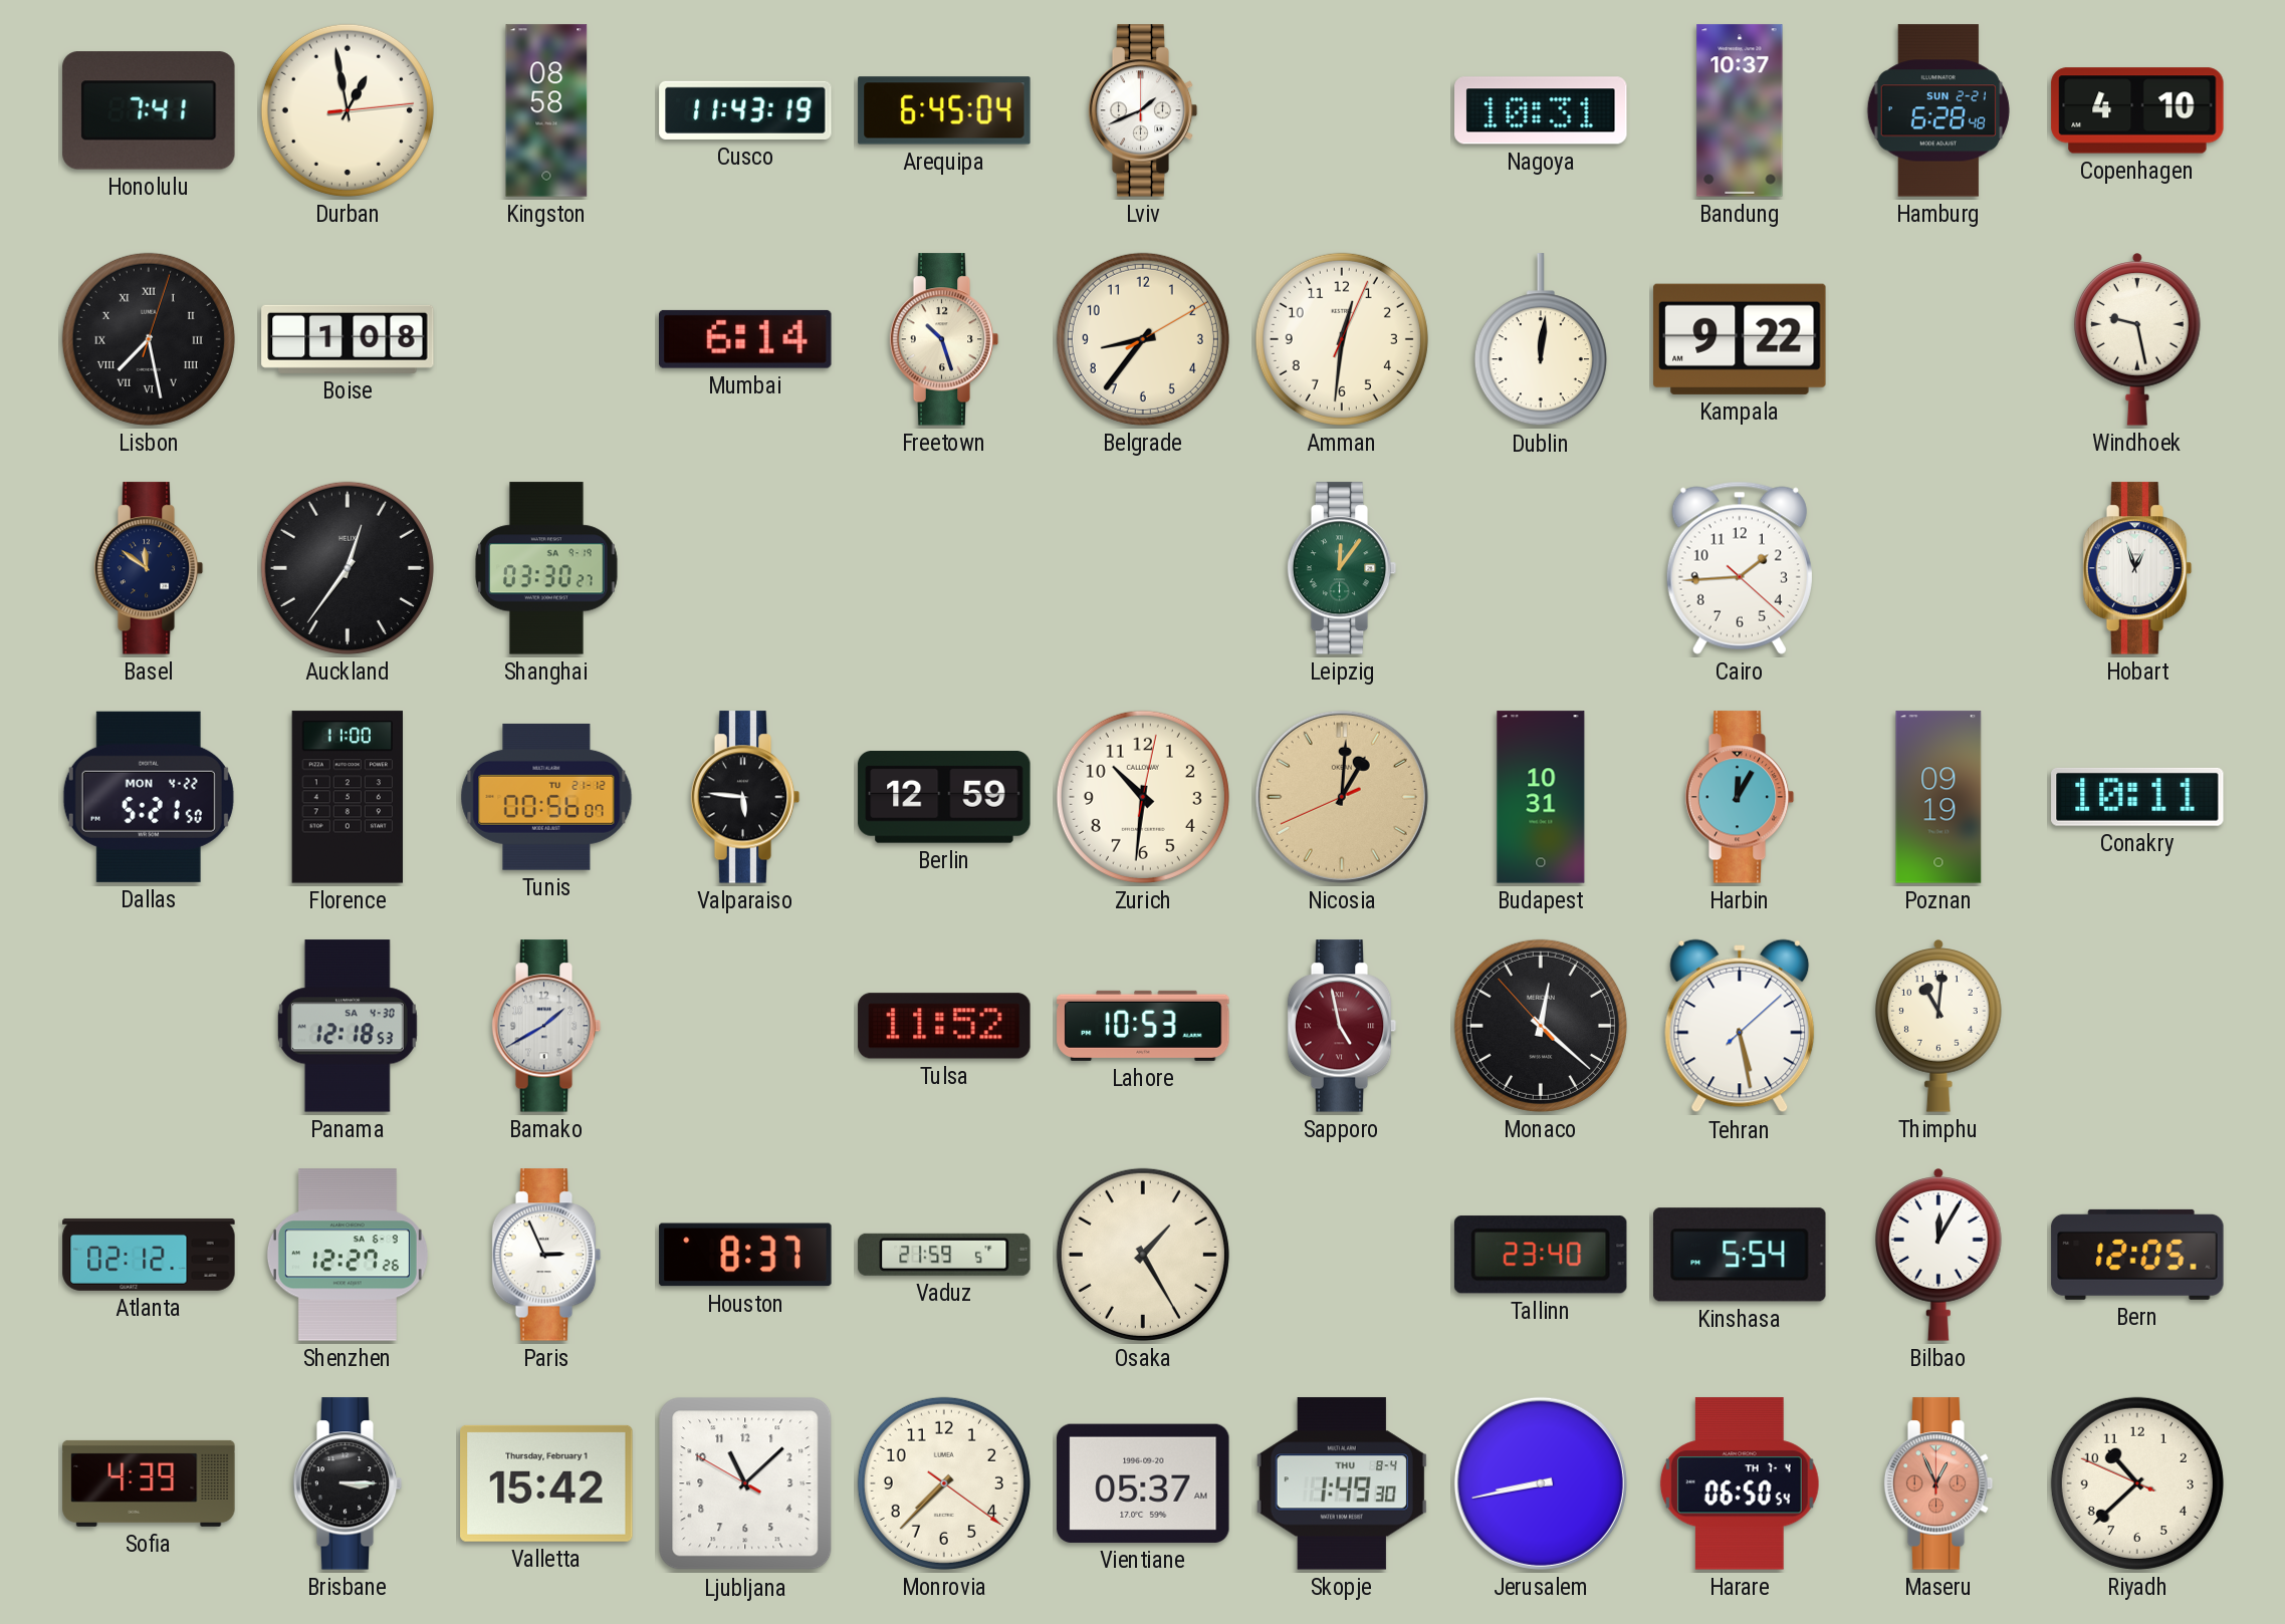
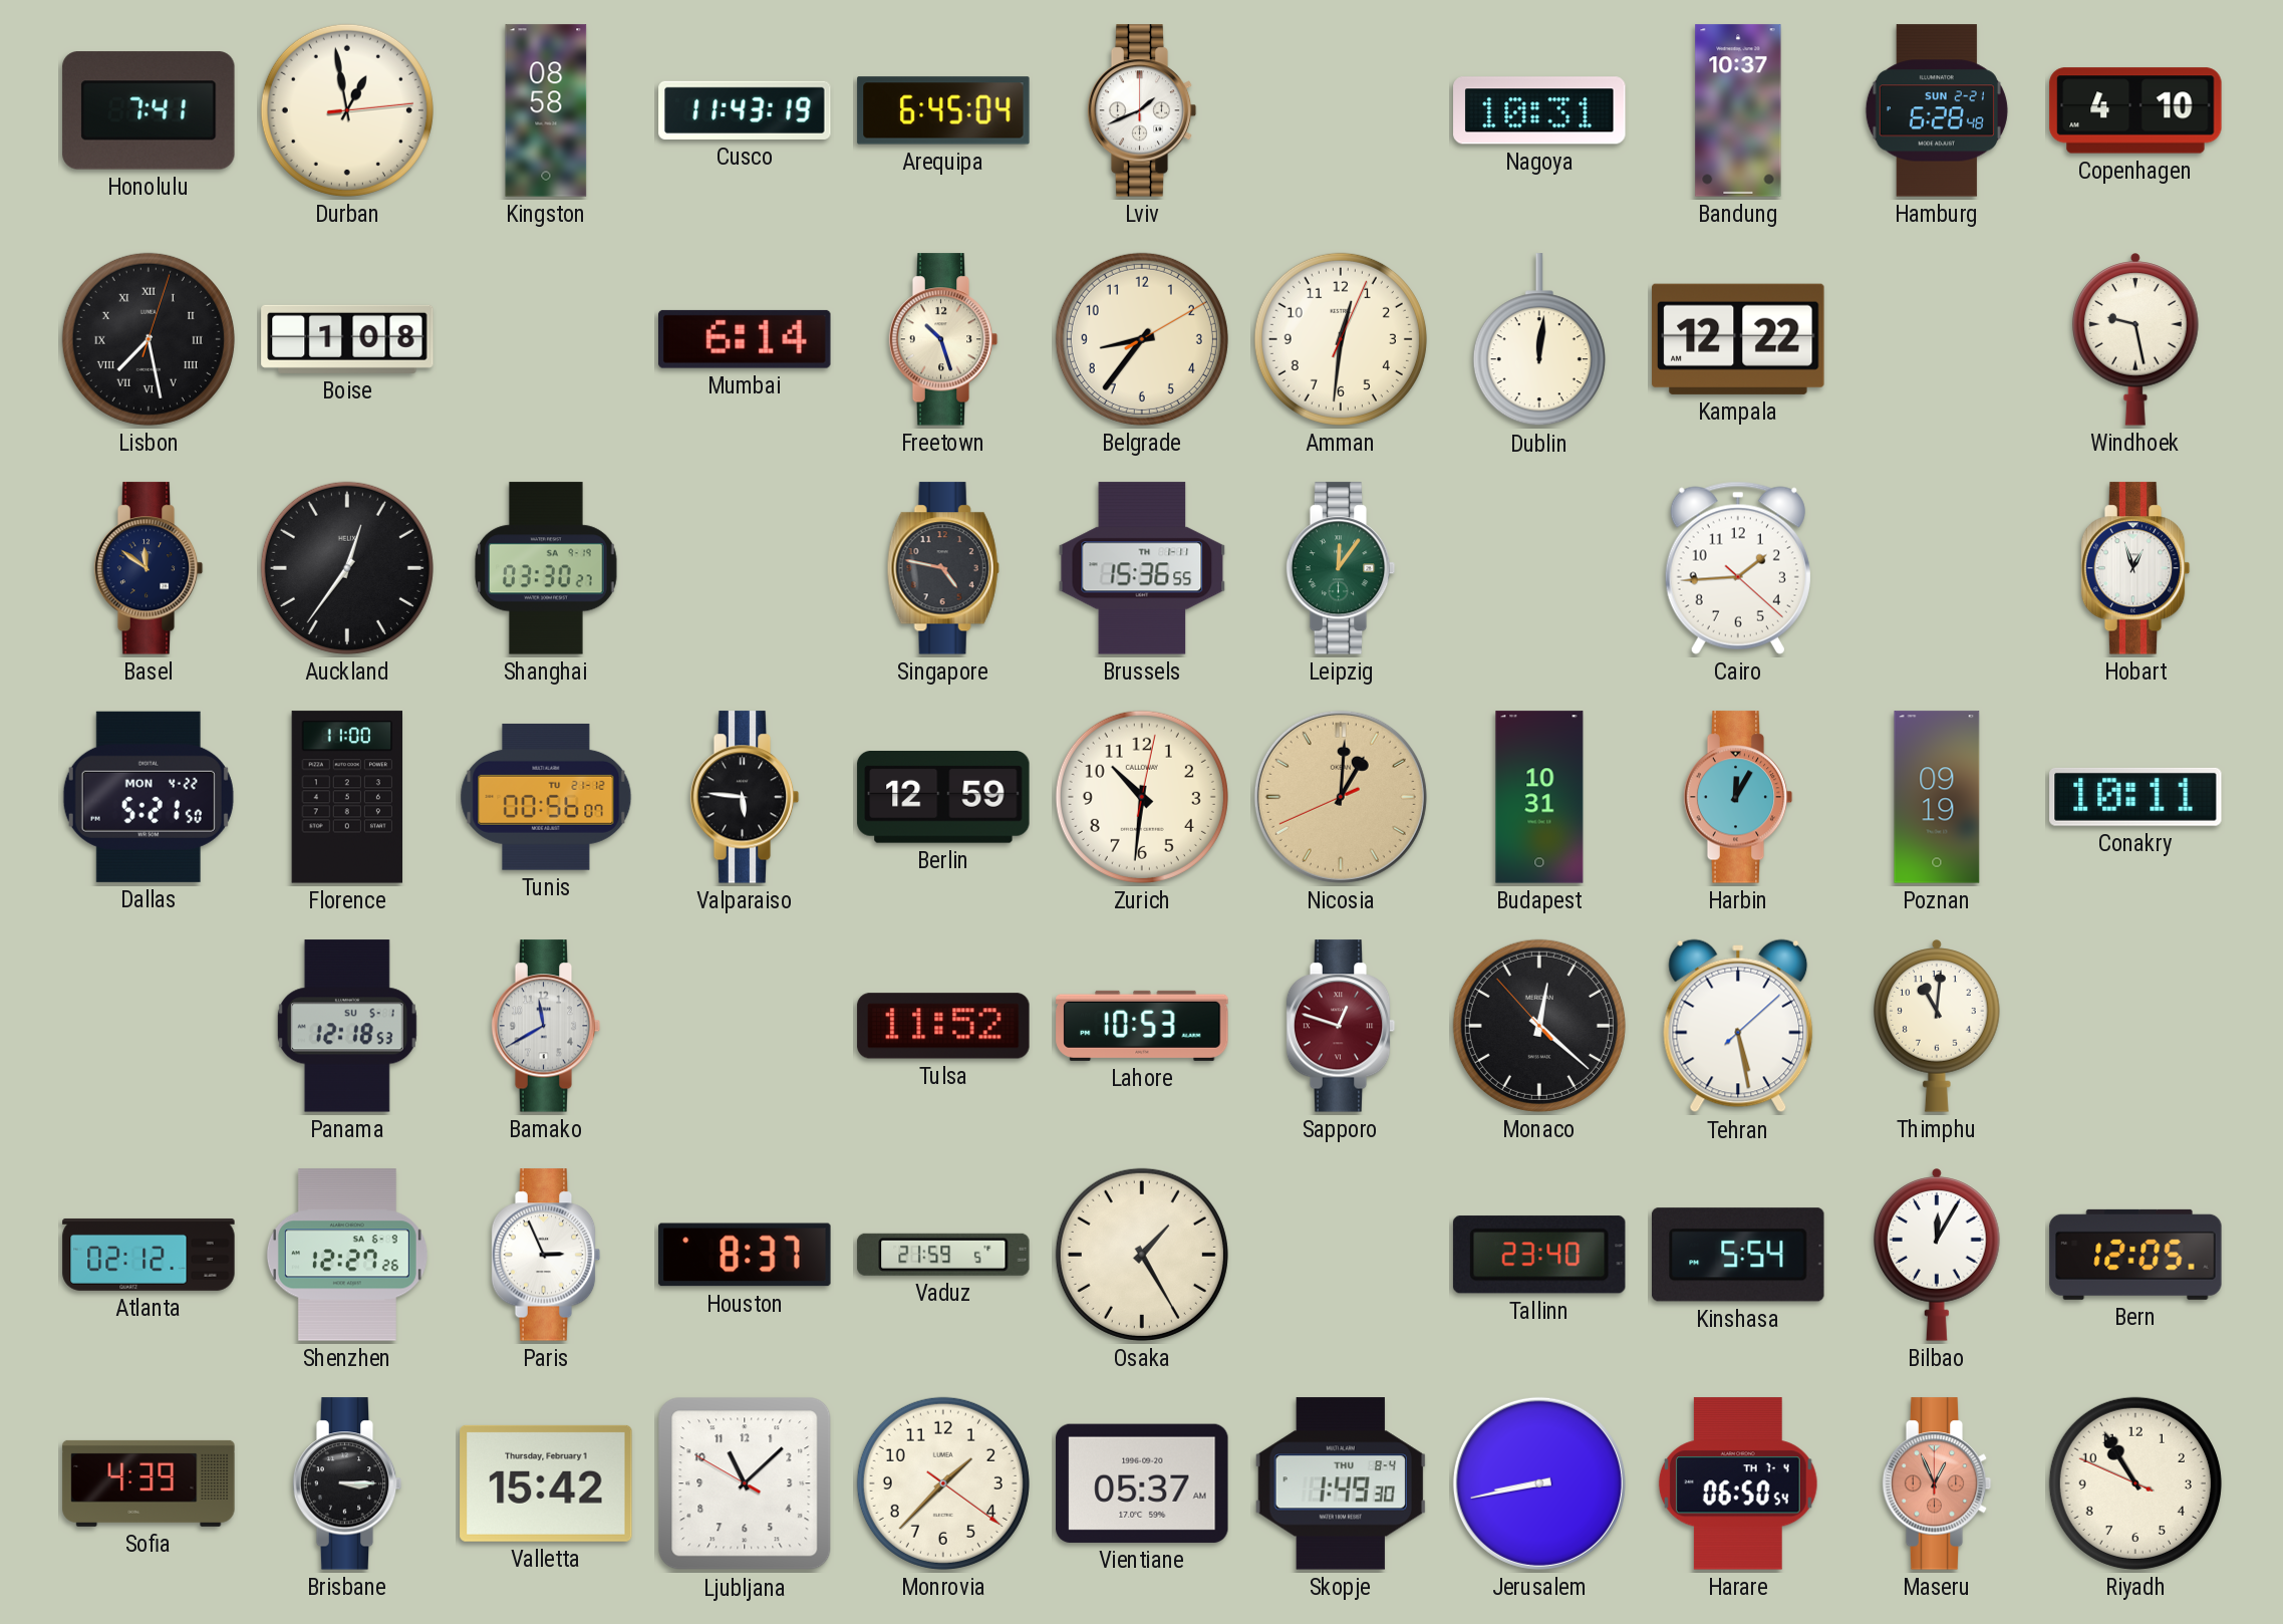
Kampala: 9:22 -> 12:22
Singapore: none -> 4:47
Brussels: none -> 15:36
Panama date: SA 4-30 -> SU 5-1
Bamako: 1:40 -> 11:40
Sapporo: 4:58 -> 12:48
Monrovia: 7:37 -> 1:37
Riyadh: 10:37 -> 10:54
